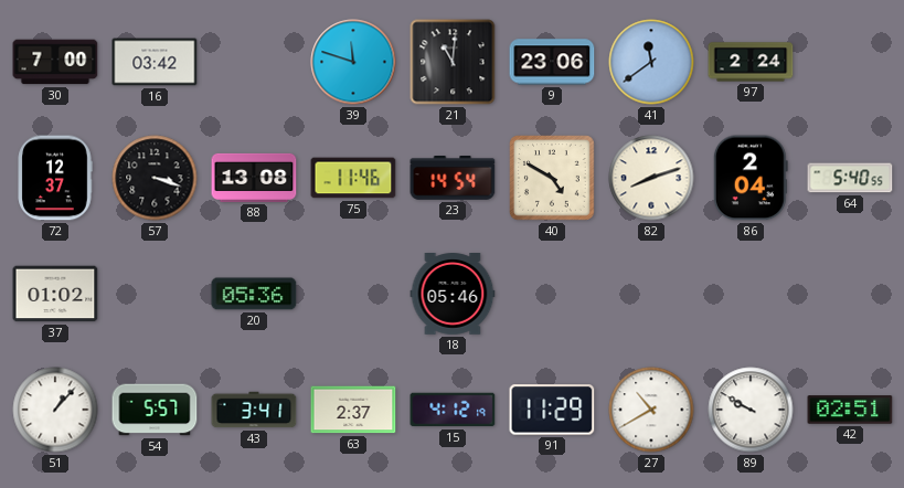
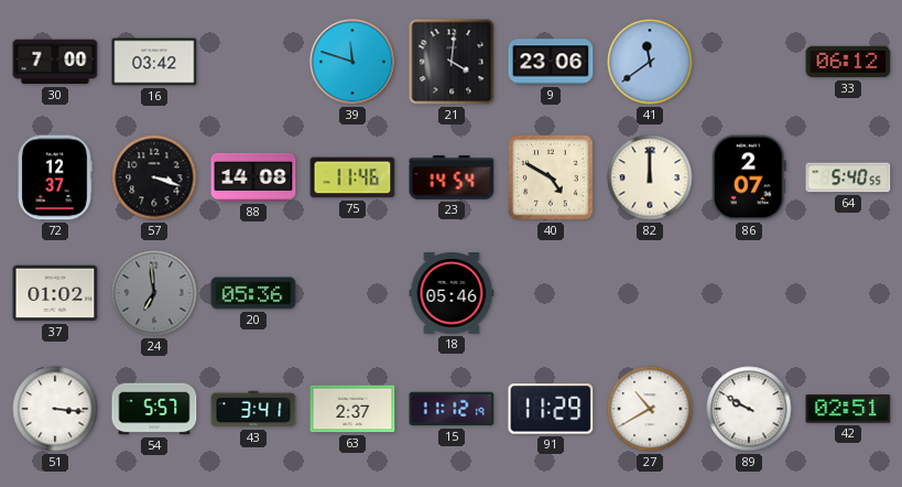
21: 11:01 -> 4:01
97: 2:24 -> none
33: none -> 06:12
88: 13:08 -> 14:08
82: 8:12 -> 12:00
86: 2:04 -> 2:07
24: none -> 6:59
51: 1:07 -> 3:16
15: 4:12 -> 11:12
